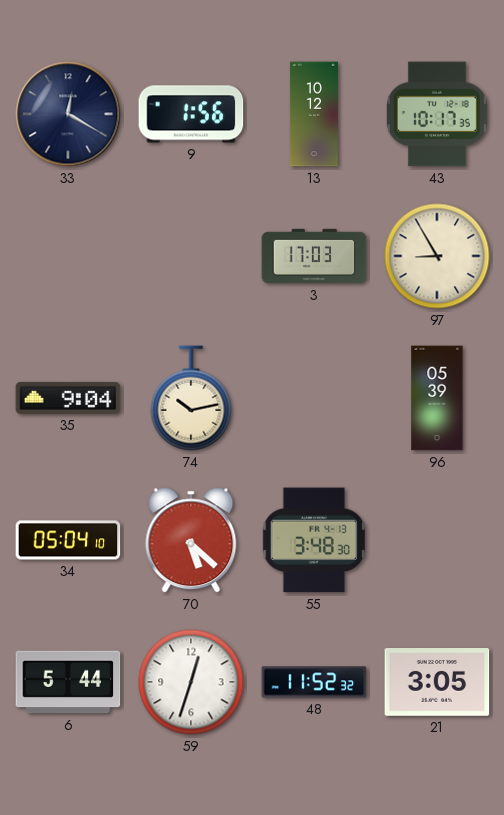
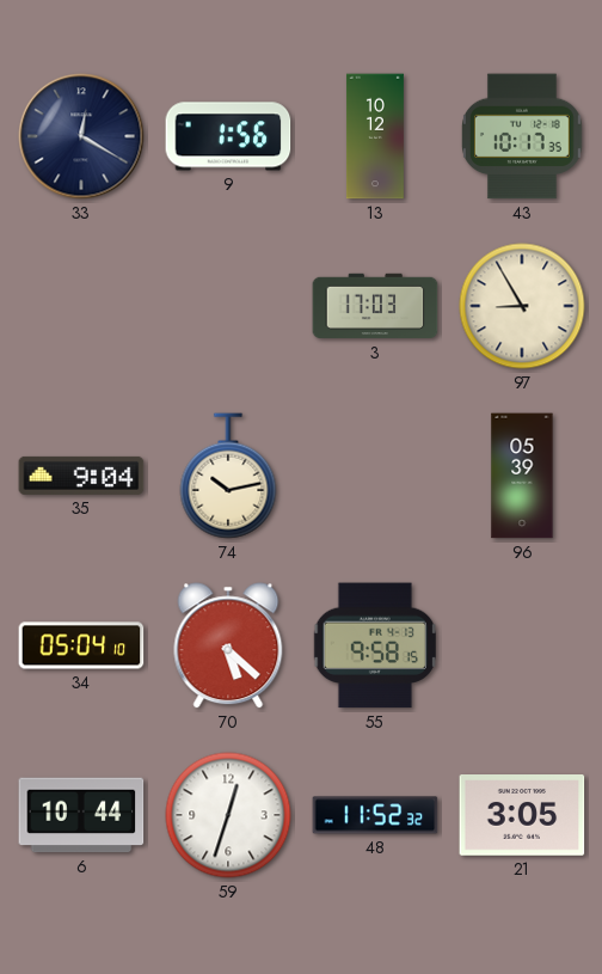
55: 3:48 -> 9:58
6: 5:44 -> 10:44
